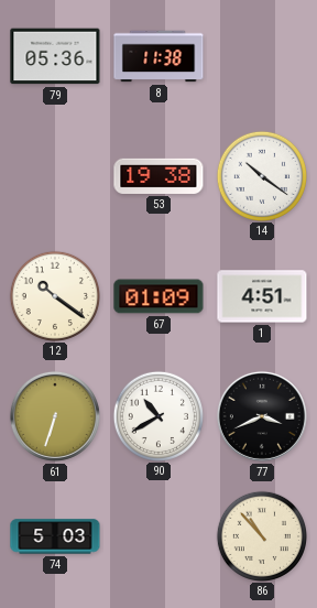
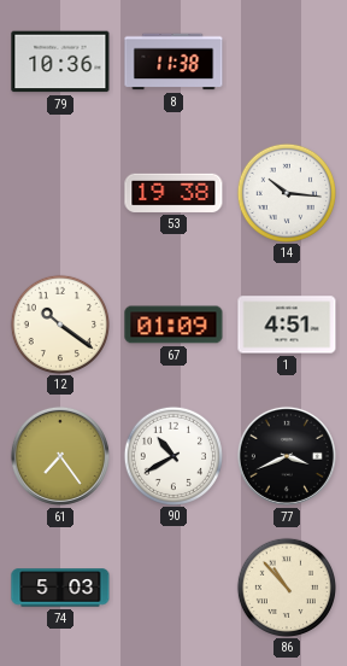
79: 05:36 -> 10:36
14: 10:21 -> 10:16
61: 6:33 -> 7:24
